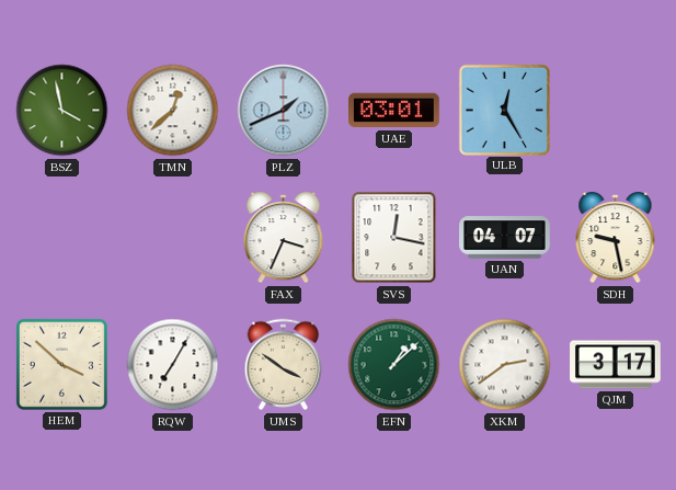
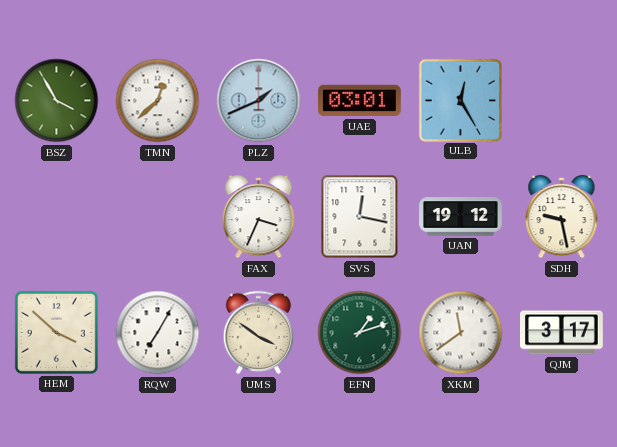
BSZ: 3:58 -> 3:55
UAN: 04:07 -> 19:12
EFN: 1:08 -> 1:12
XKM: 2:39 -> 11:39
